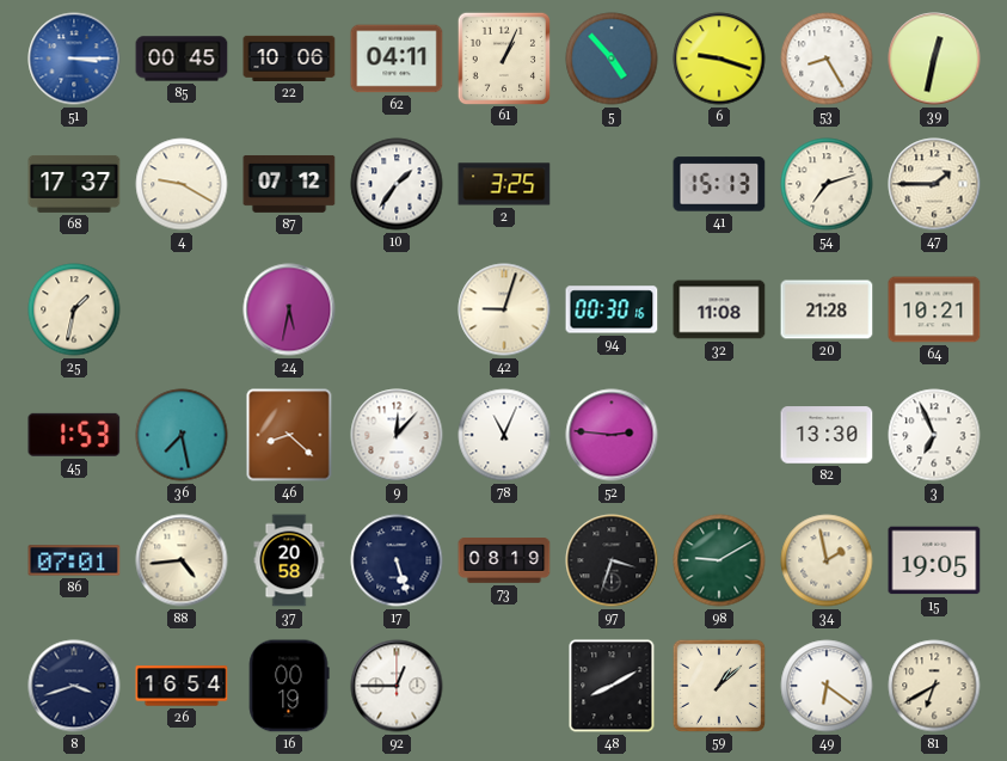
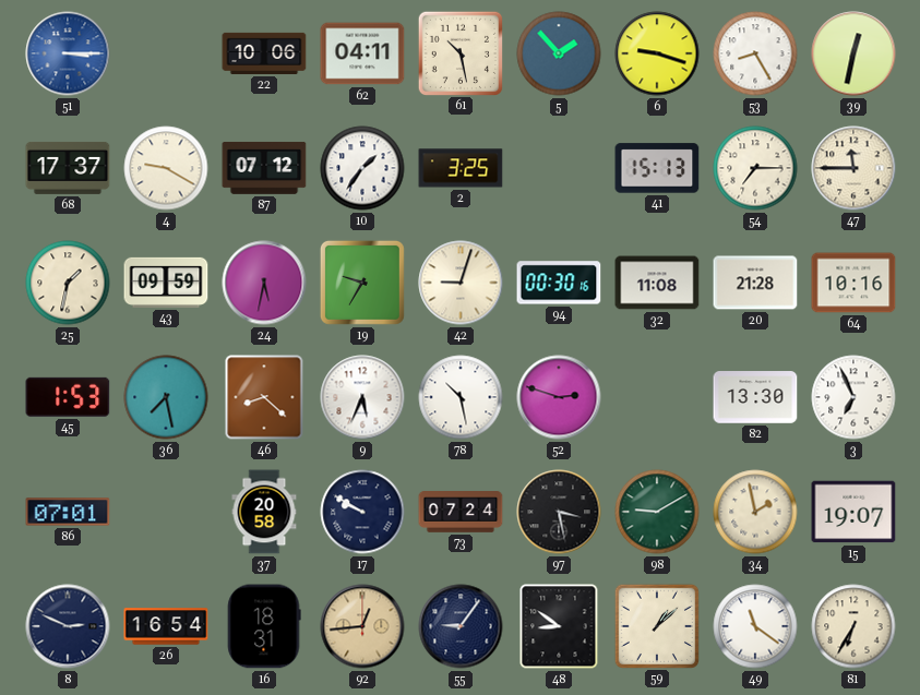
85: 00:45 -> none
61: 1:04 -> 10:28
5: 4:53 -> 1:53
54: 7:12 -> 7:15
47: 1:45 -> 11:45
43: none -> 09:59
19: none -> 9:35
64: 10:21 -> 10:16
9: 12:07 -> 5:34
78: 11:04 -> 10:28
52: 2:46 -> 2:48
88: 4:44 -> none
17: 5:27 -> 9:50
73: 08:19 -> 07:24
97: 3:33 -> 3:28
15: 19:05 -> 19:07
8: 3:42 -> 2:49
16: 00:19 -> 18:31
92: 12:45 -> 12:44
92 dial: white -> champagne
55: none -> 9:06
48: 8:10 -> 8:51
49: 6:21 -> 11:21
81: 6:40 -> 6:35
